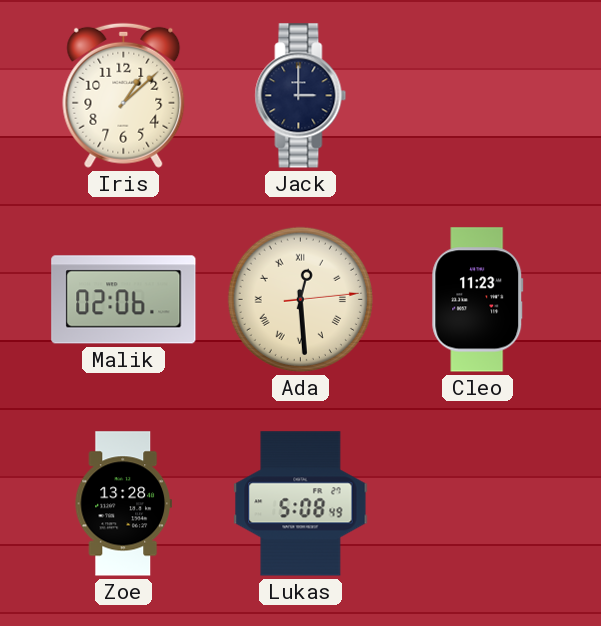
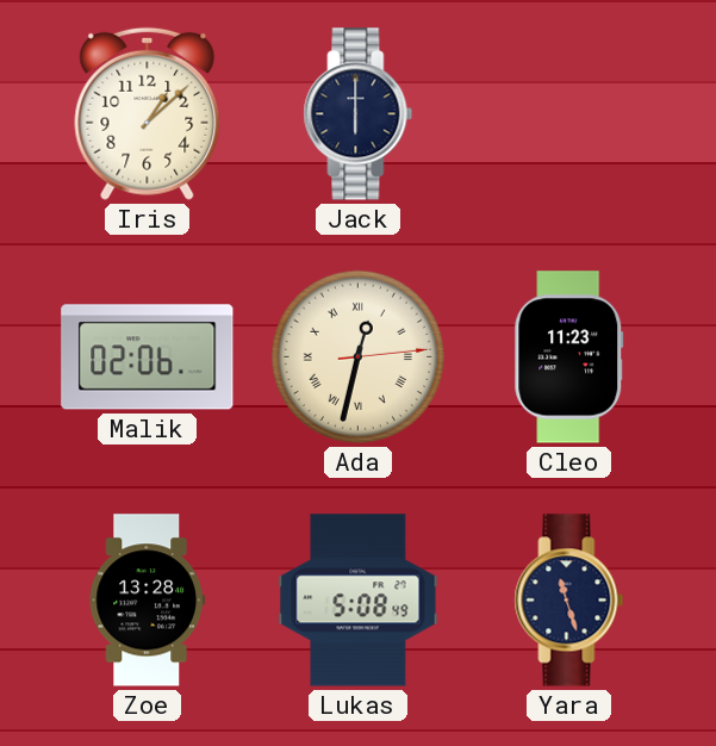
Jack: 3:00 -> 6:00
Ada: 12:29 -> 12:32
Yara: none -> 11:27
